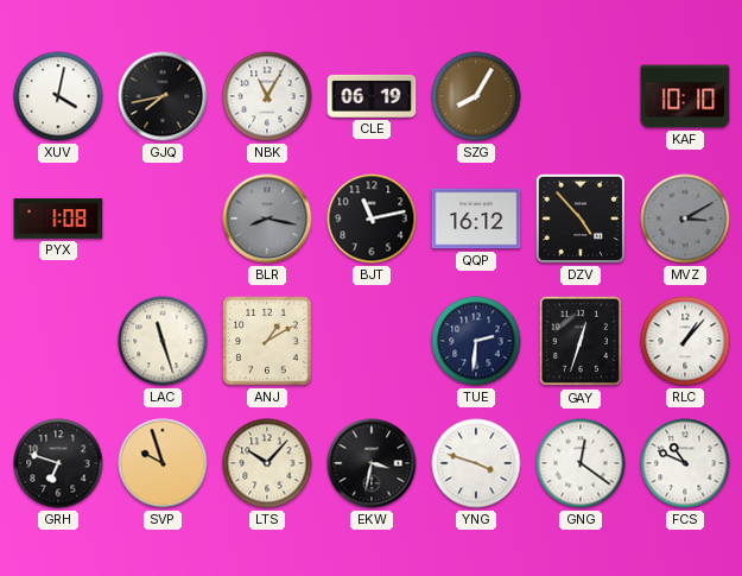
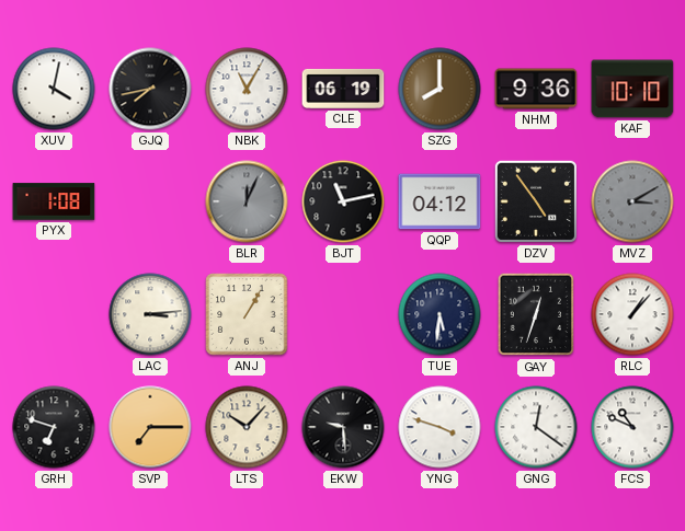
SZG: 8:05 -> 8:00
NHM: none -> 9:36
BLR: 8:17 -> 12:04
QQP: 16:12 -> 04:12
DZV: 4:53 -> 4:54
LAC: 11:27 -> 3:14
ANJ: 1:10 -> 1:05
TUE: 2:31 -> 5:31
SVP: 9:57 -> 7:15
EKW: 3:32 -> 9:29
